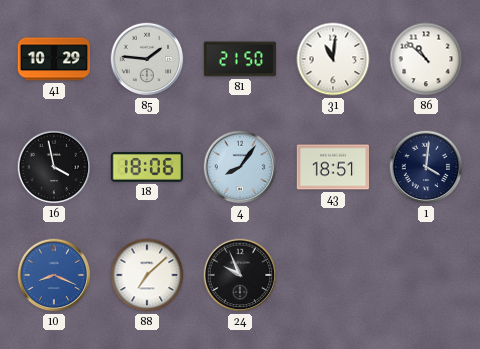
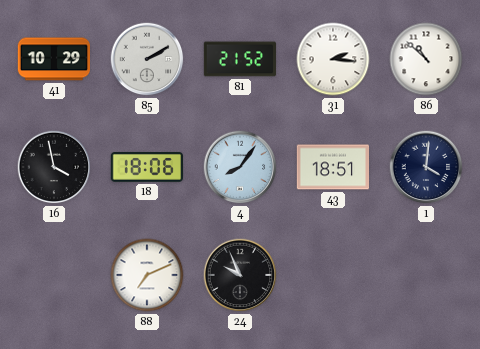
85: 1:46 -> 2:10
81: 21:50 -> 21:52
31: 11:01 -> 2:16
10: 8:19 -> none
88: 7:08 -> 7:11
